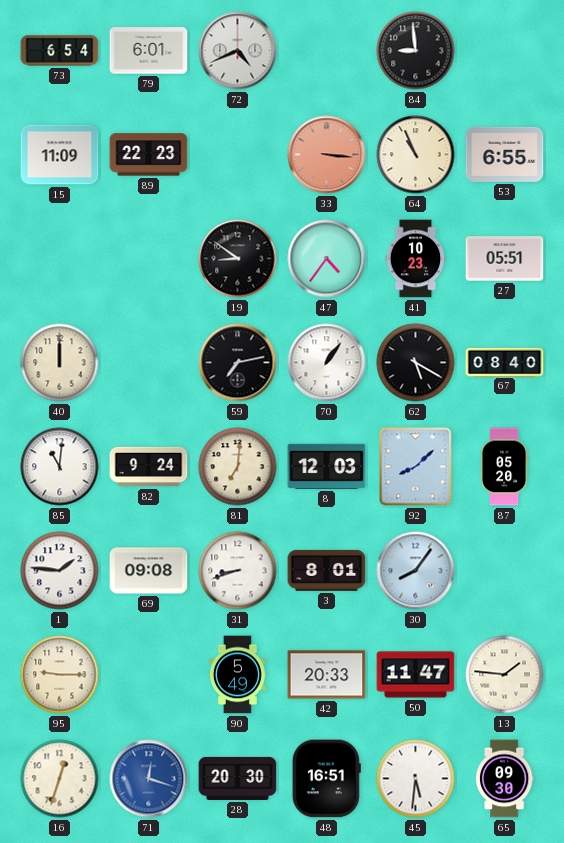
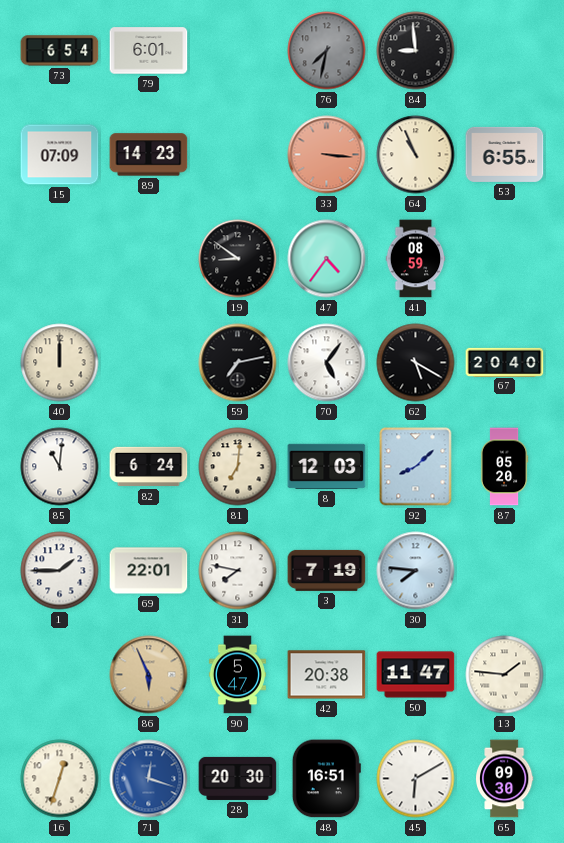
72: 4:41 -> none
76: none -> 7:32
15: 11:09 -> 07:09
89: 22:23 -> 14:23
41: 10:23 -> 08:59
27: 05:51 -> none
70: 1:06 -> 5:06
67: 08:40 -> 20:40
82: 9:24 -> 6:24
1: 1:46 -> 1:45
69: 09:08 -> 22:01
31: 8:42 -> 7:47
3: 8:01 -> 7:19
30: 8:06 -> 7:46
95: 9:15 -> none
86: none -> 5:56
90: 5:49 -> 5:47
42: 20:33 -> 20:38
45: 5:31 -> 6:10
